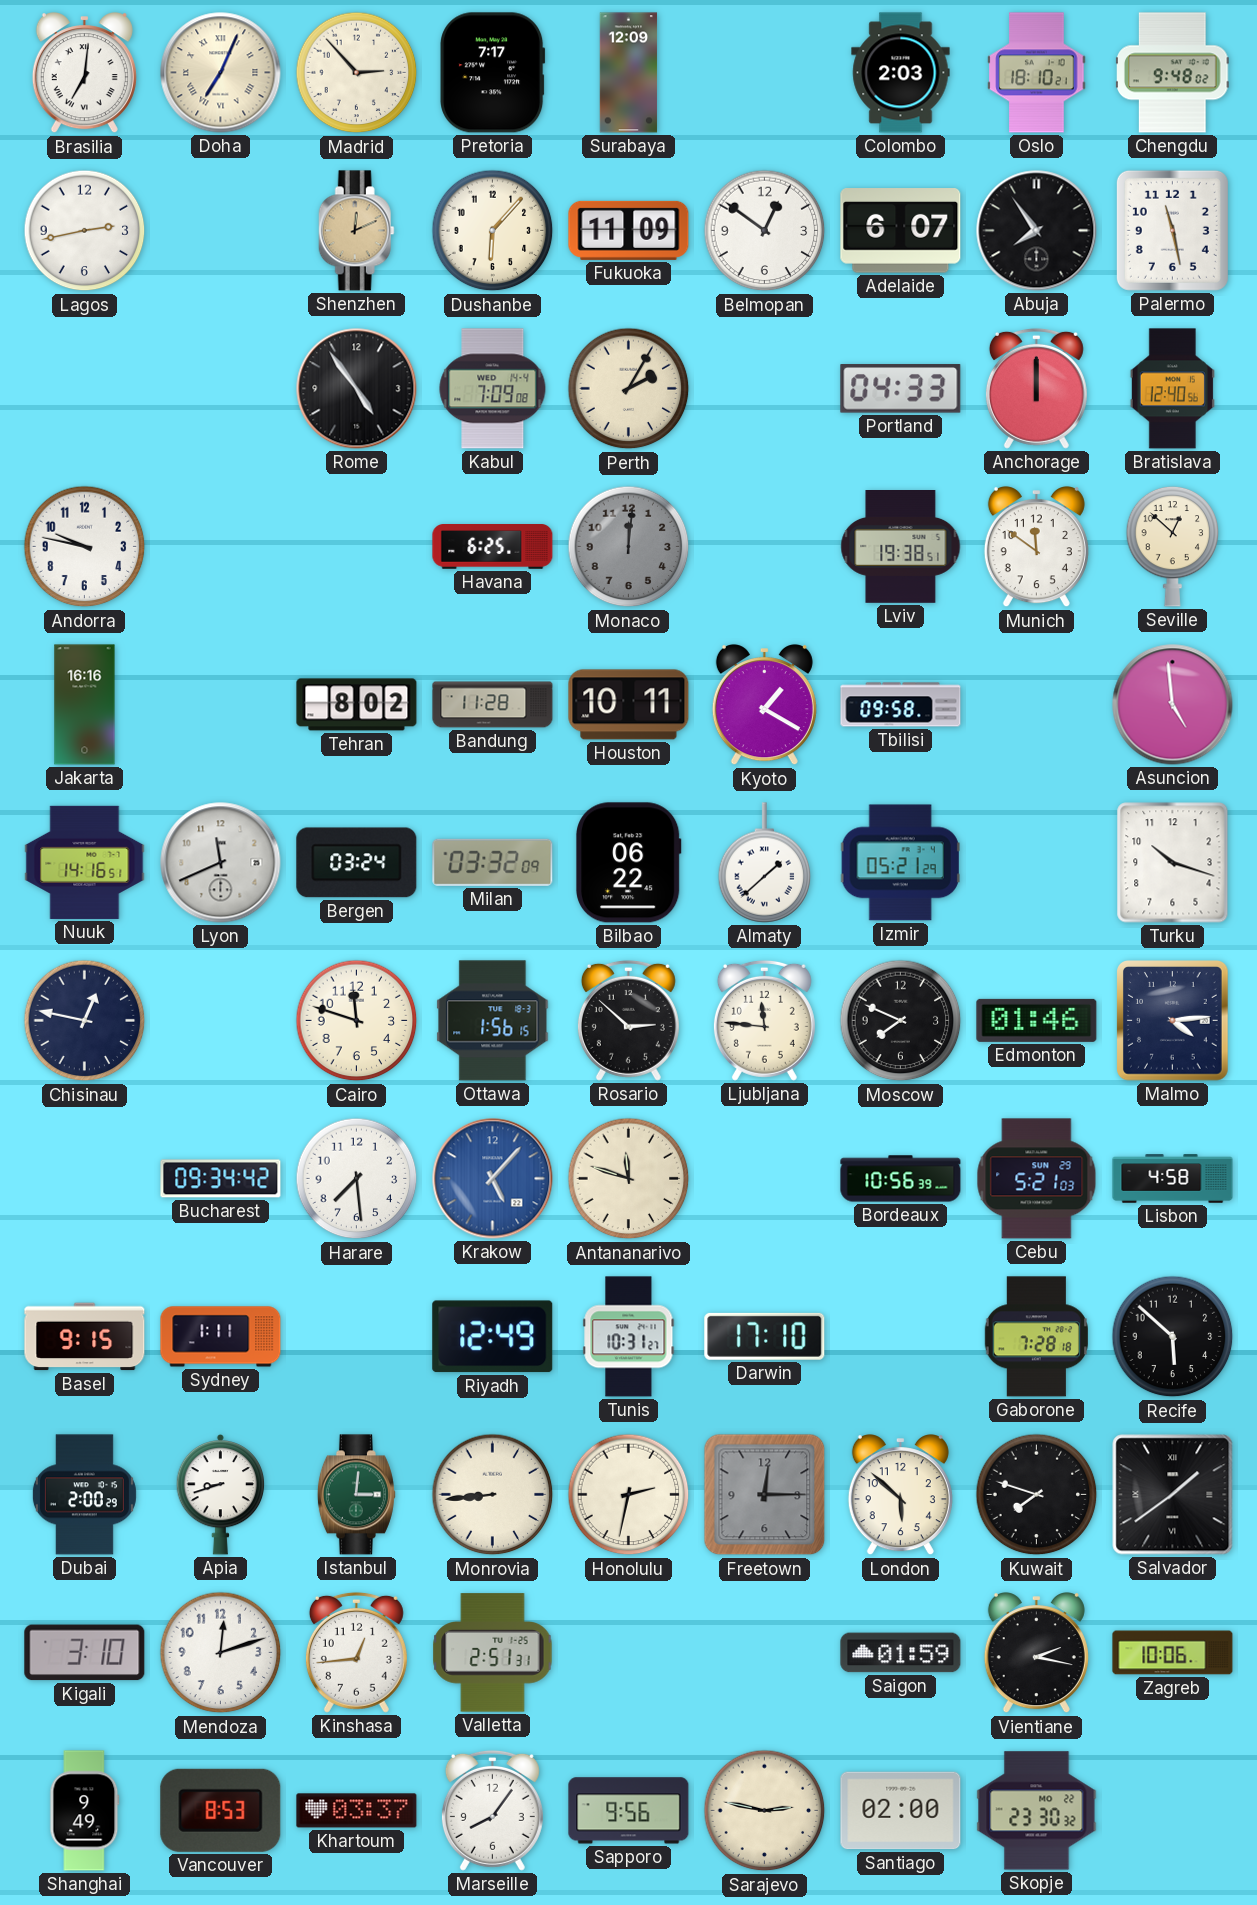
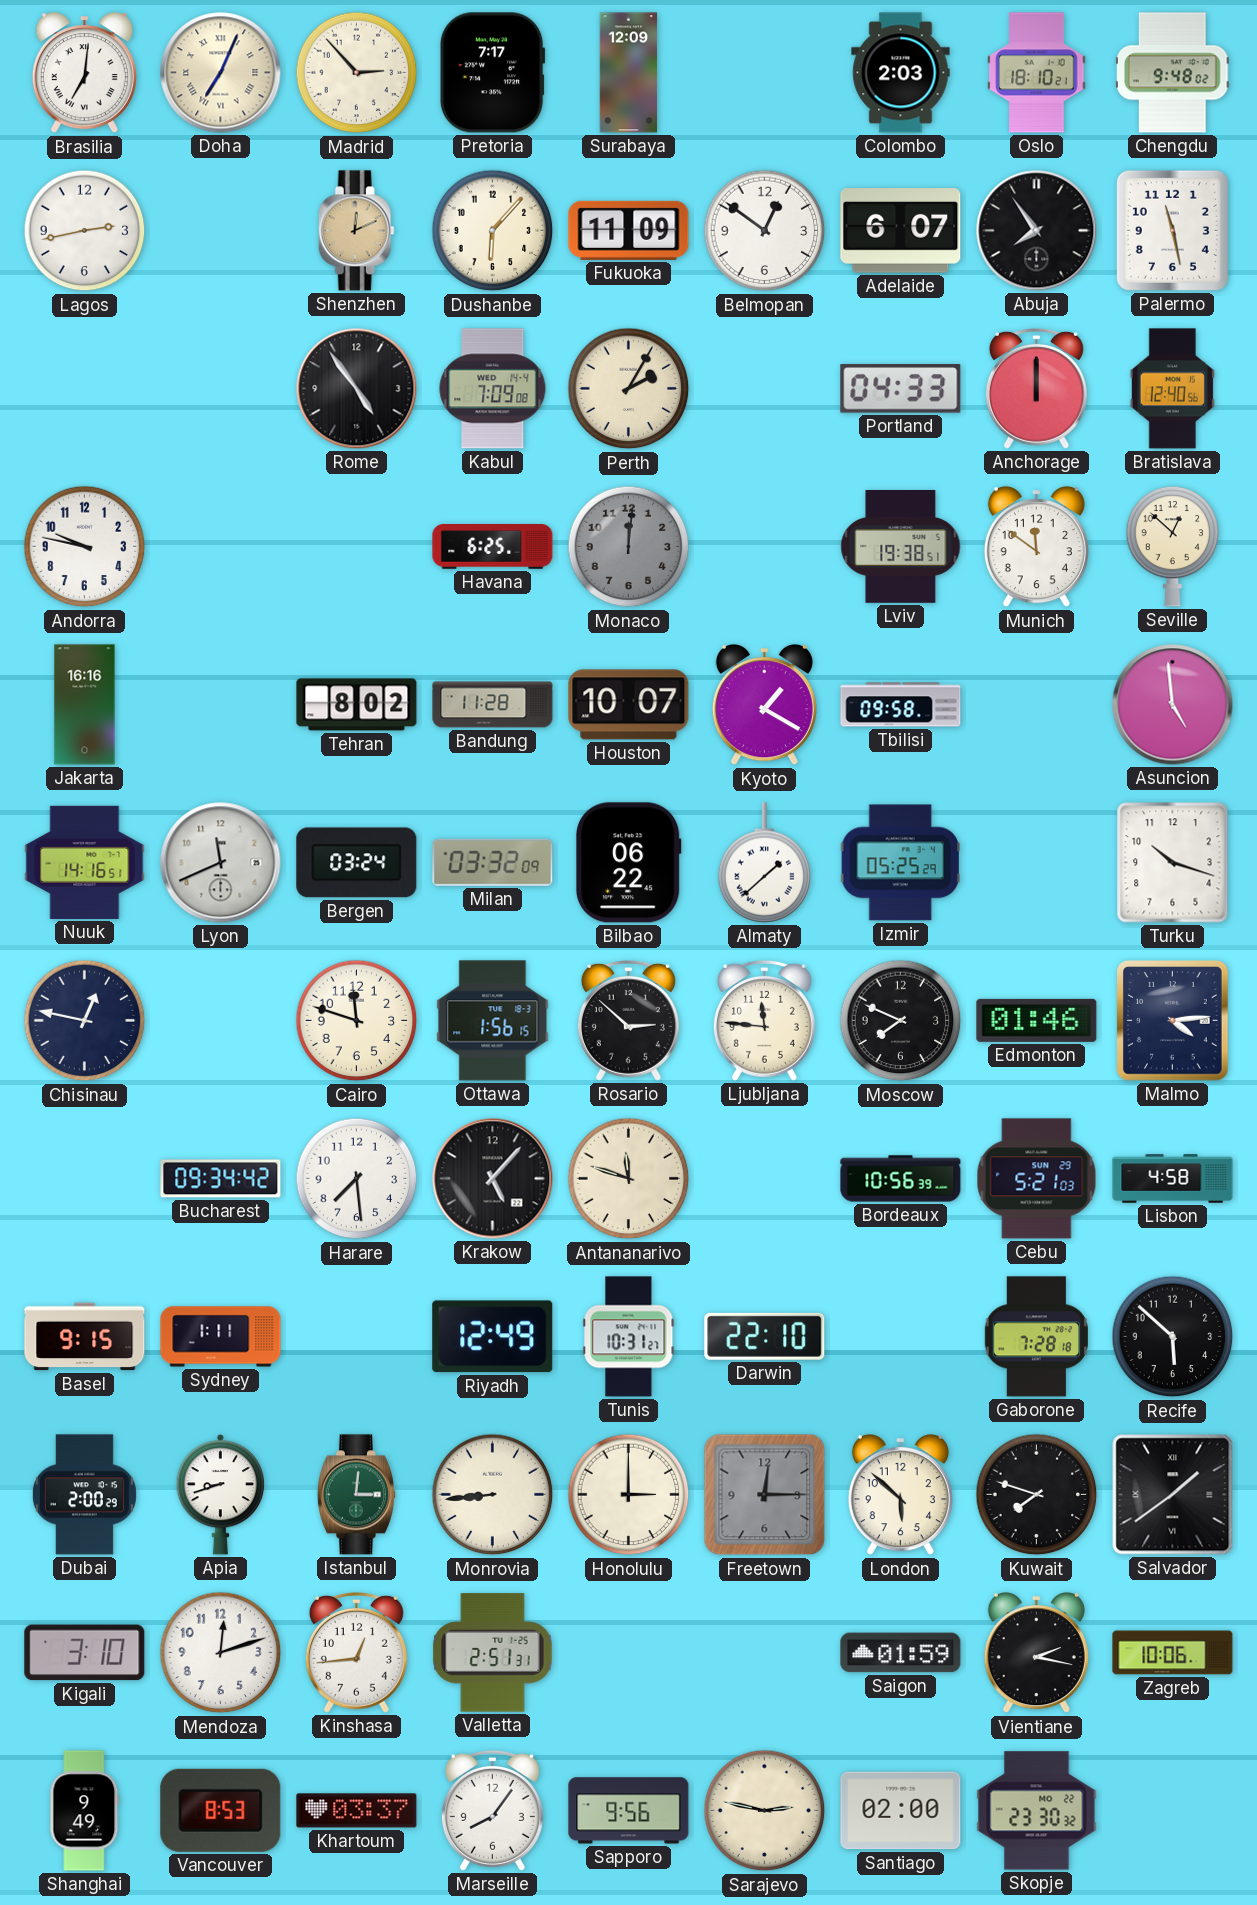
Houston: 10:11 -> 10:07
Izmir: 05:21 -> 05:25
Krakow dial: blue -> black
Darwin: 17:10 -> 22:10
Honolulu: 2:32 -> 3:00
